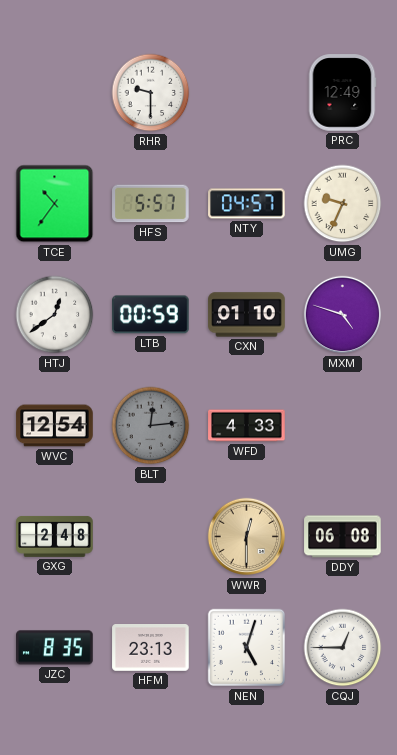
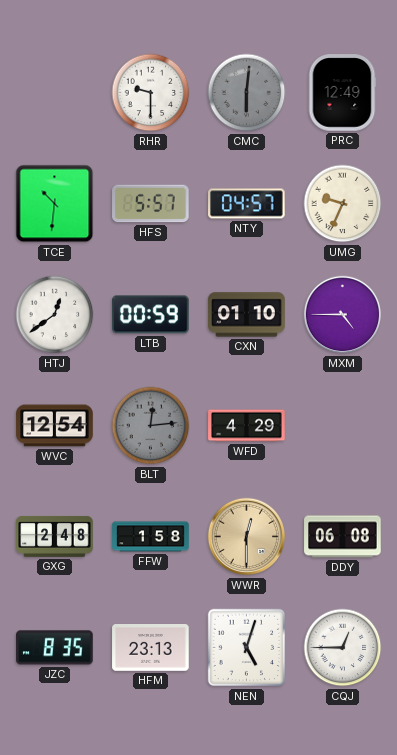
CMC: none -> 6:01
TCE: 10:36 -> 10:31
MXM: 4:48 -> 4:45
WFD: 4:33 -> 4:29
FFW: none -> 1:58
